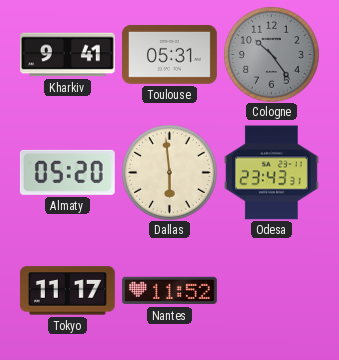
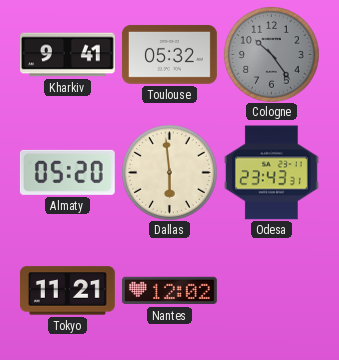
Toulouse: 05:31 -> 05:32
Tokyo: 11:17 -> 11:21
Nantes: 11:52 -> 12:02
